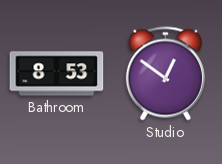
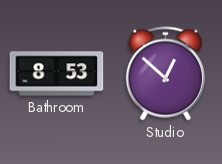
Studio: 12:51 -> 12:52
